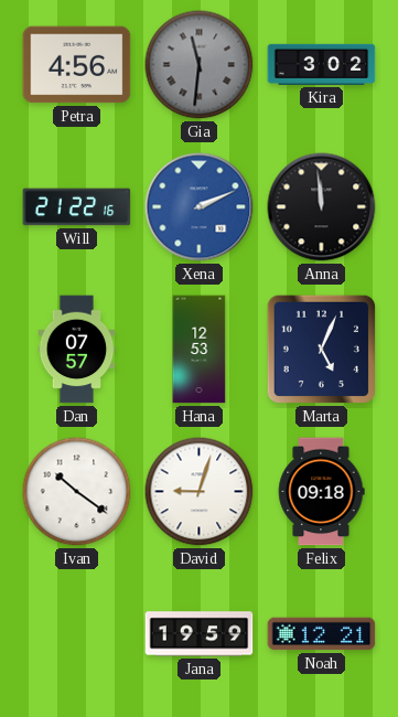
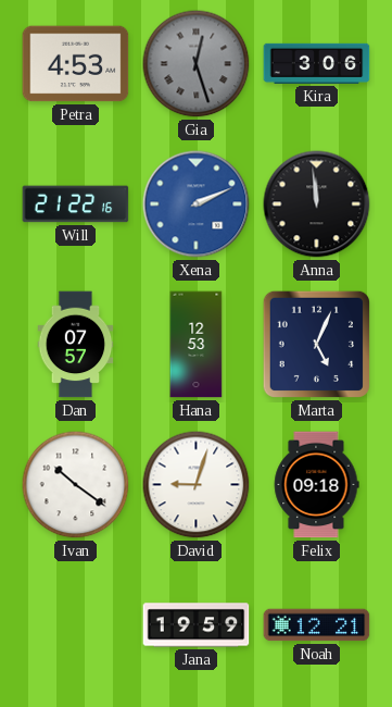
Petra: 4:56 -> 4:53
Gia: 11:31 -> 12:27
Kira: 3:02 -> 3:06
